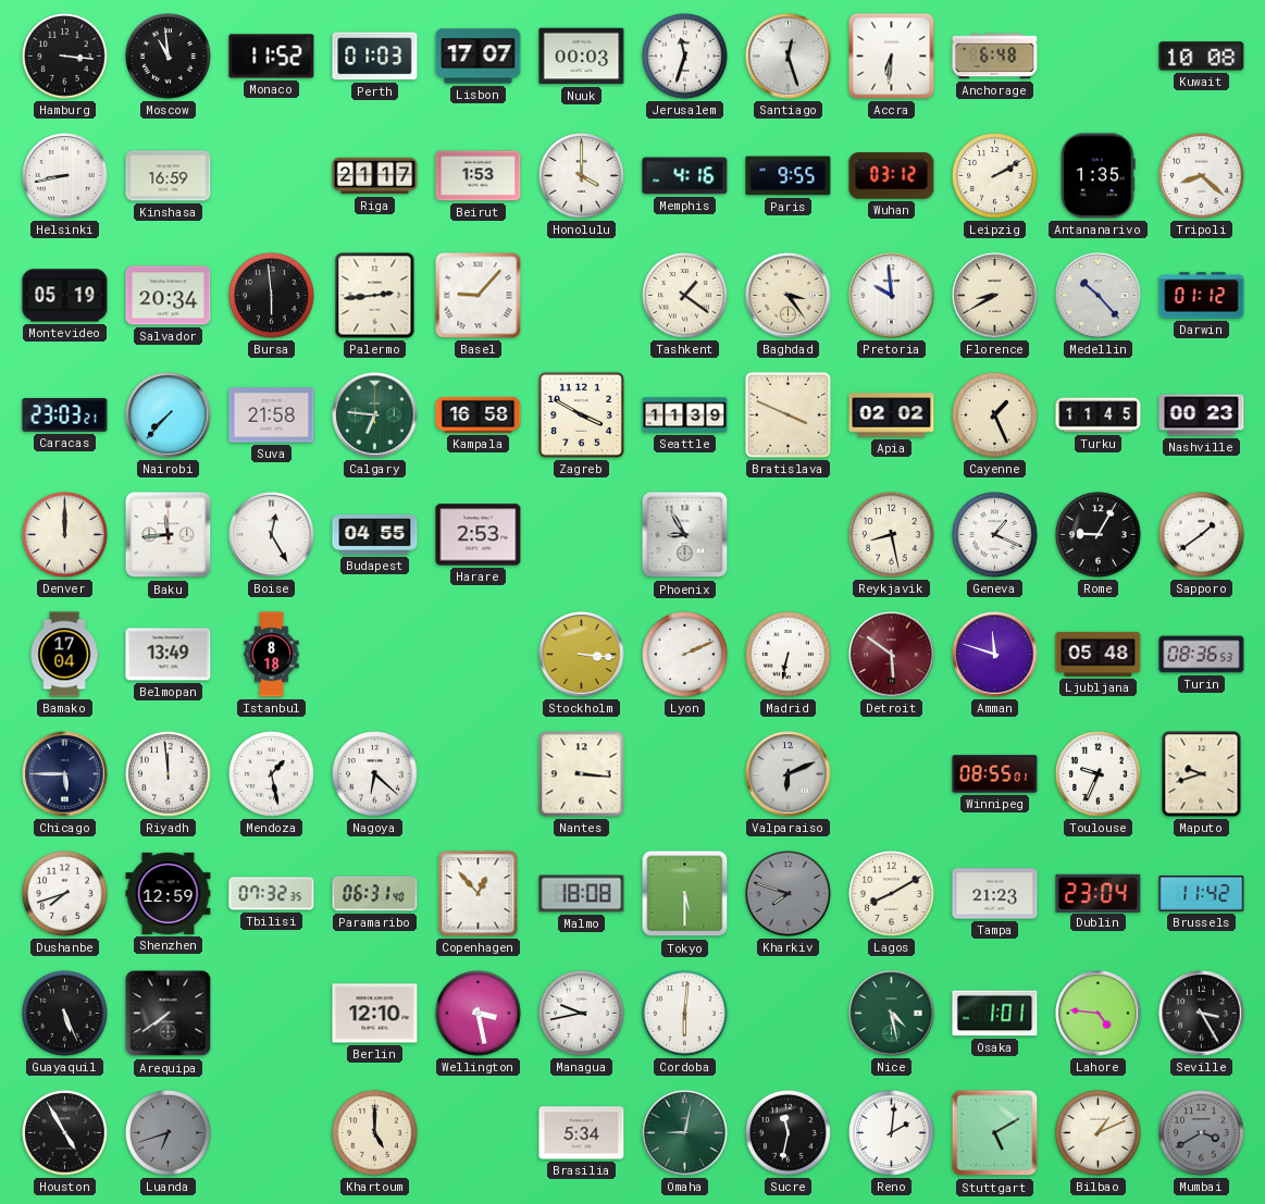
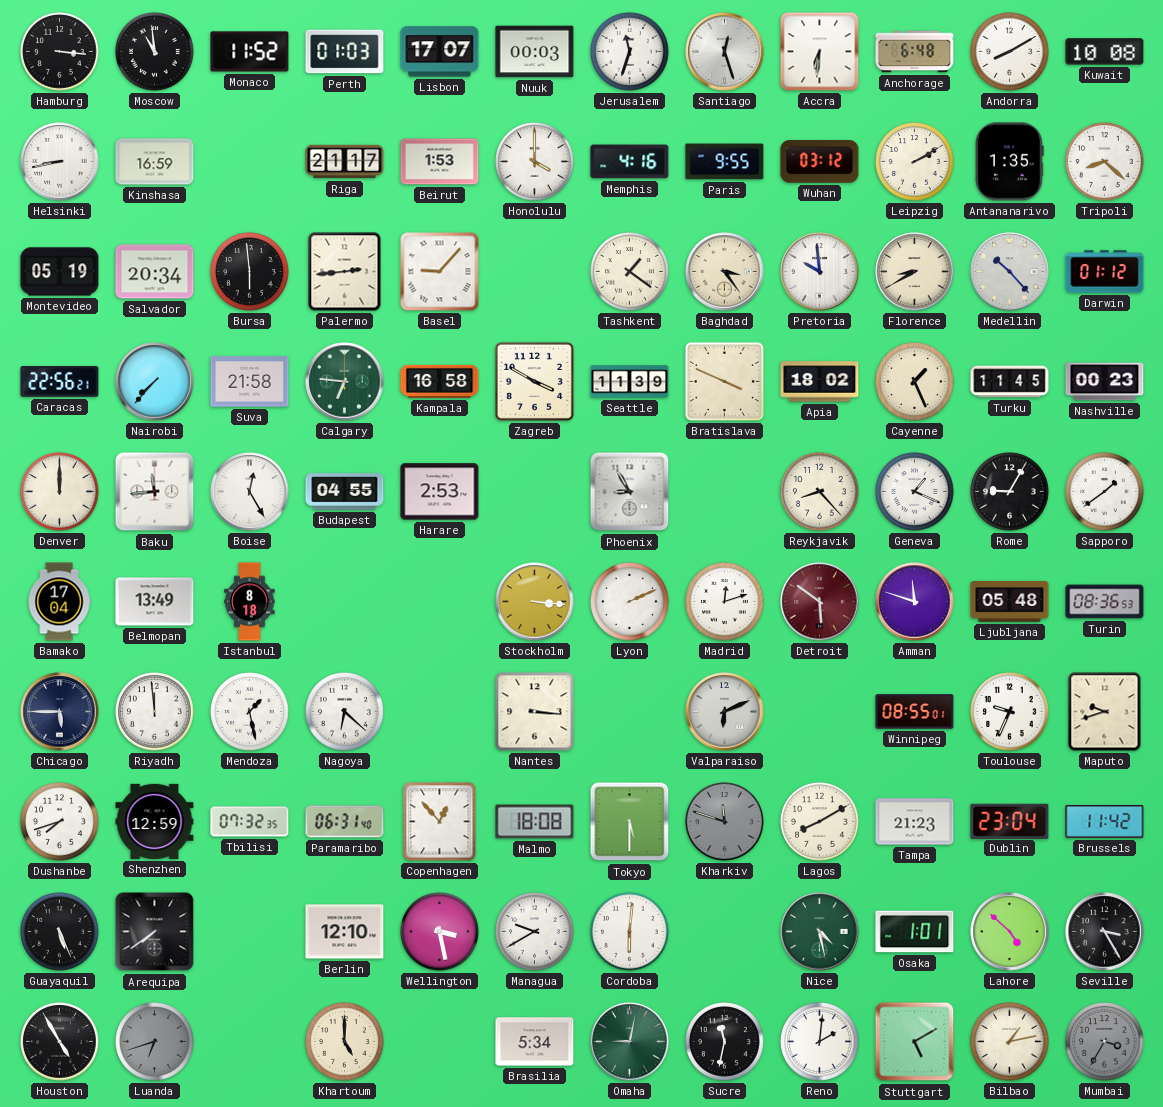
Andorra: none -> 8:10
Caracas: 23:03 -> 22:56
Apia: 02:02 -> 18:02
Reykjavik: 8:28 -> 8:23
Madrid: 6:32 -> 12:12
Kharkiv: 7:48 -> 11:48
Managua: 9:43 -> 9:40
Lahore: 4:46 -> 4:52
Bilbao: 1:11 -> 1:13
Mumbai: 3:40 -> 3:35
